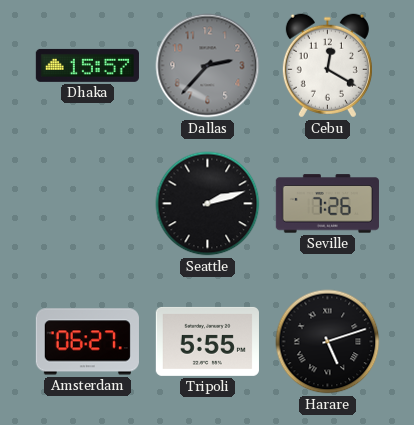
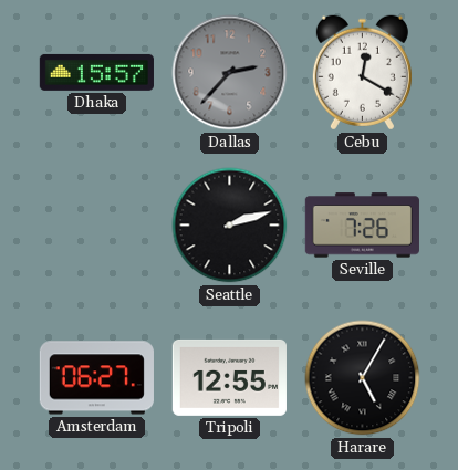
Tripoli: 5:55 -> 12:55
Harare: 5:12 -> 5:05
